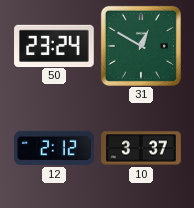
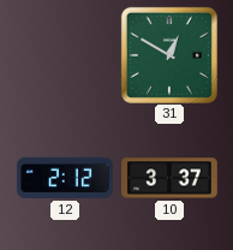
50: 23:24 -> none
